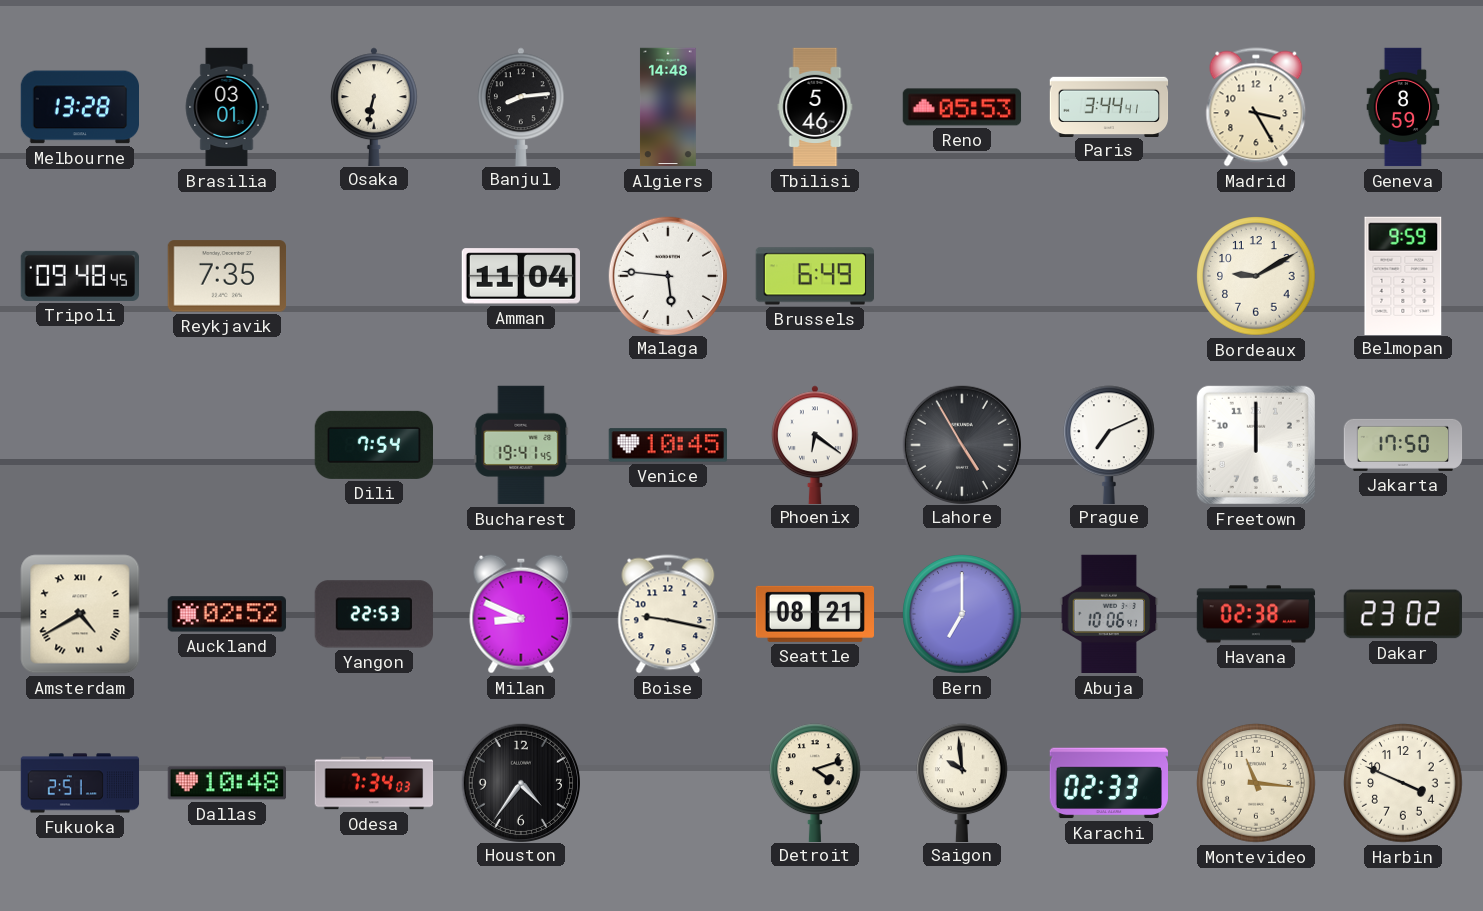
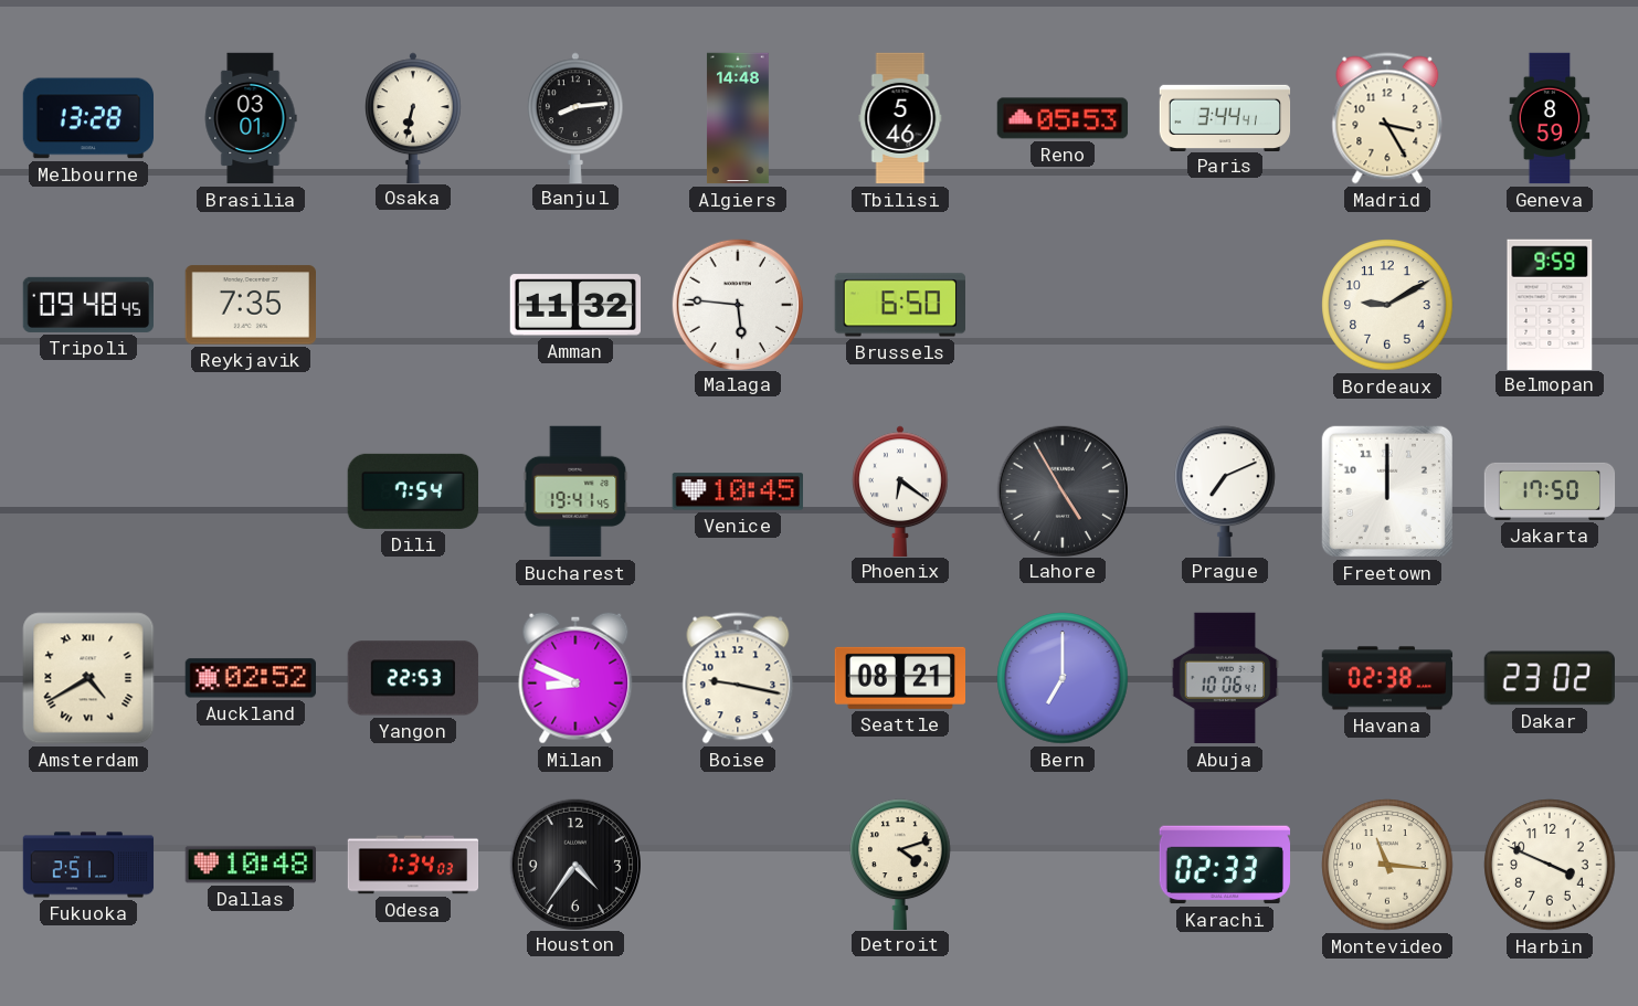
Amman: 11:04 -> 11:32
Brussels: 6:49 -> 6:50
Saigon: 9:59 -> none
